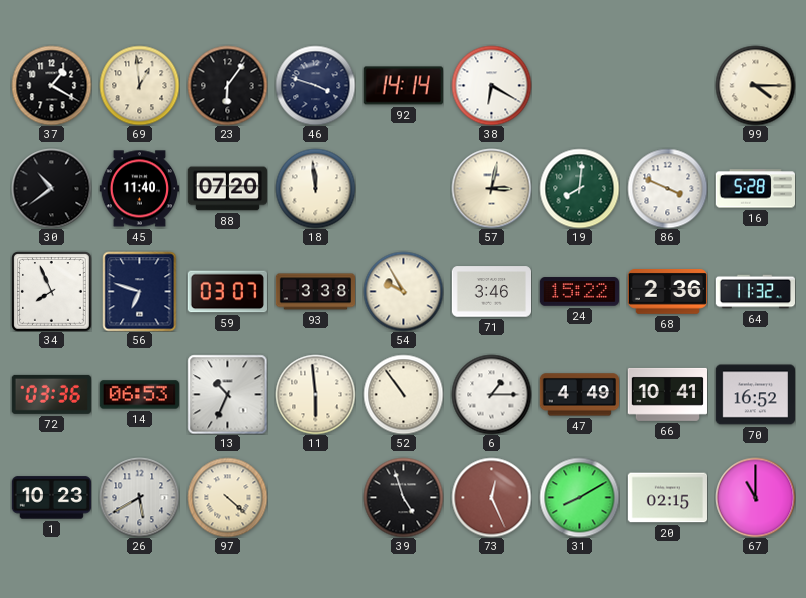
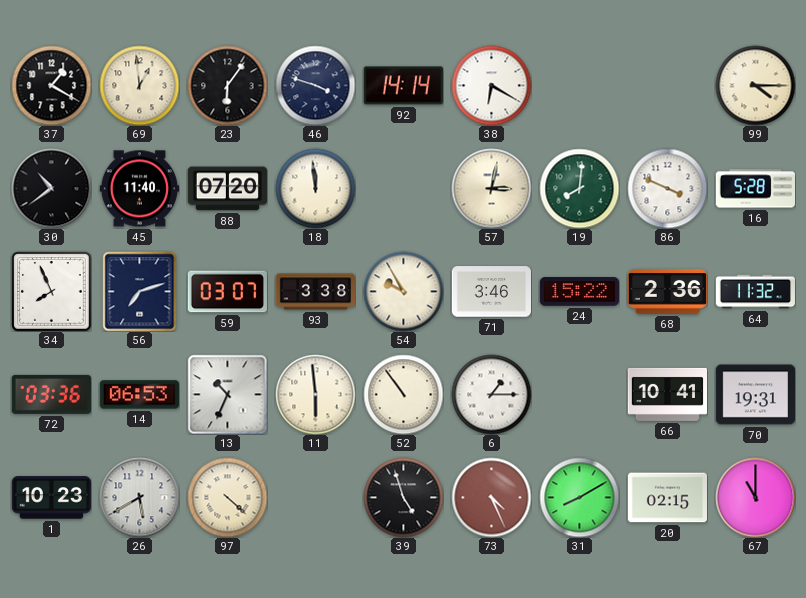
56: 6:48 -> 7:12
47: 4:49 -> none
70: 16:52 -> 19:31
73: 12:26 -> 4:26
